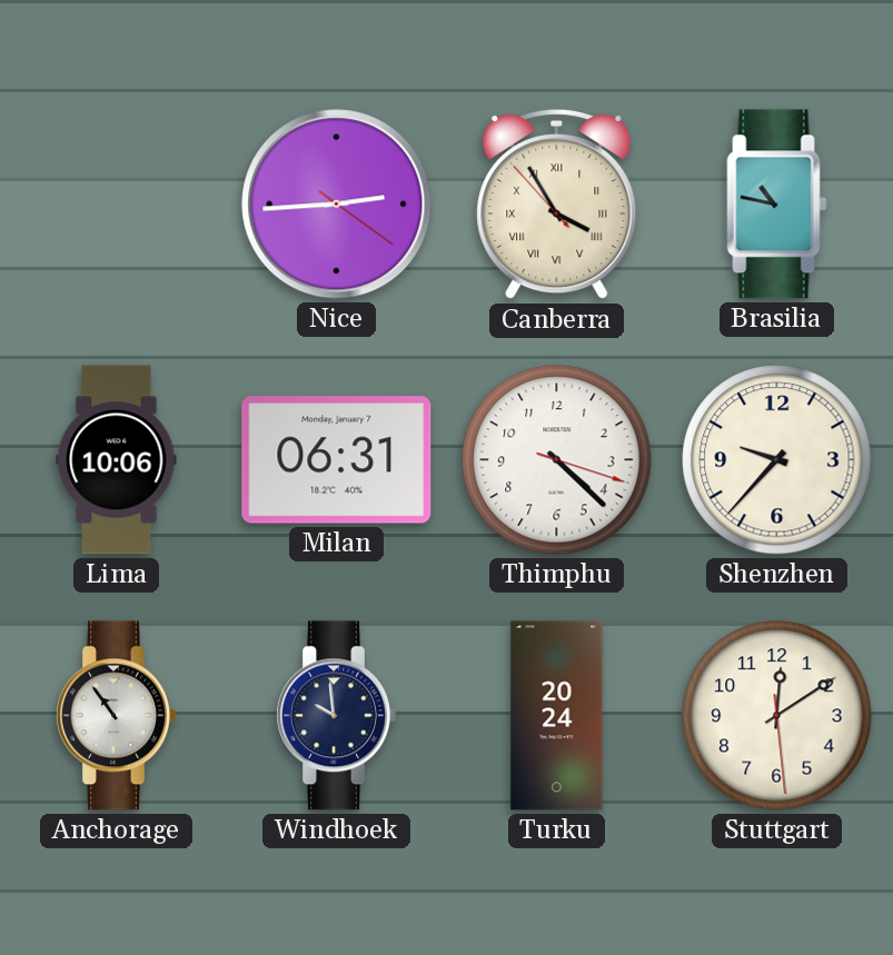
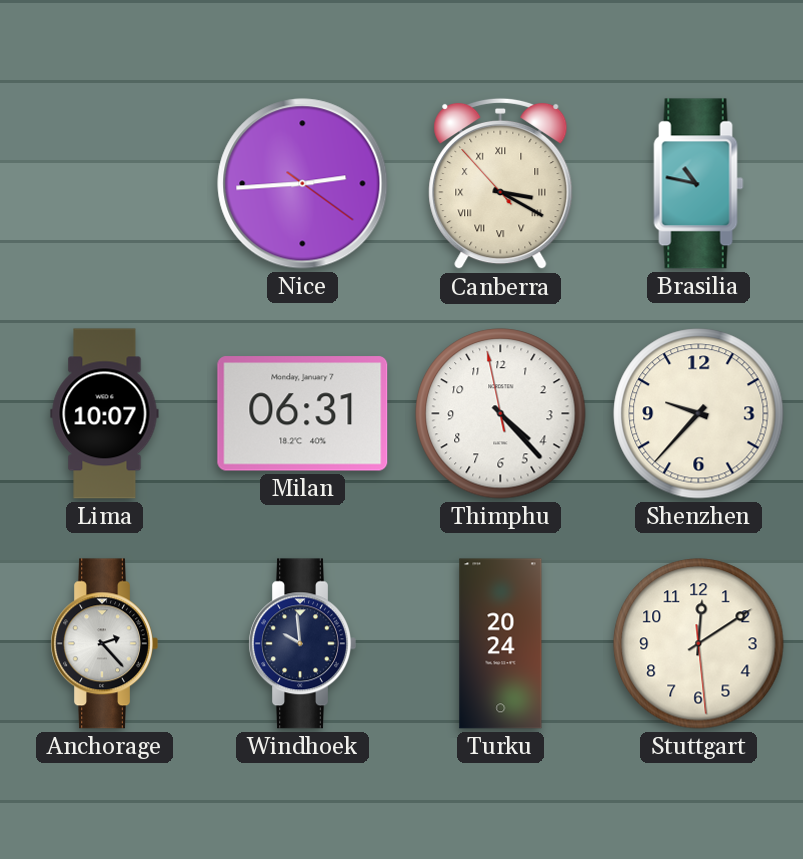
Canberra: 3:54 -> 3:19
Lima: 10:06 -> 10:07
Thimphu: 4:22:18 -> 4:22:58
Anchorage: 10:54 -> 2:23
